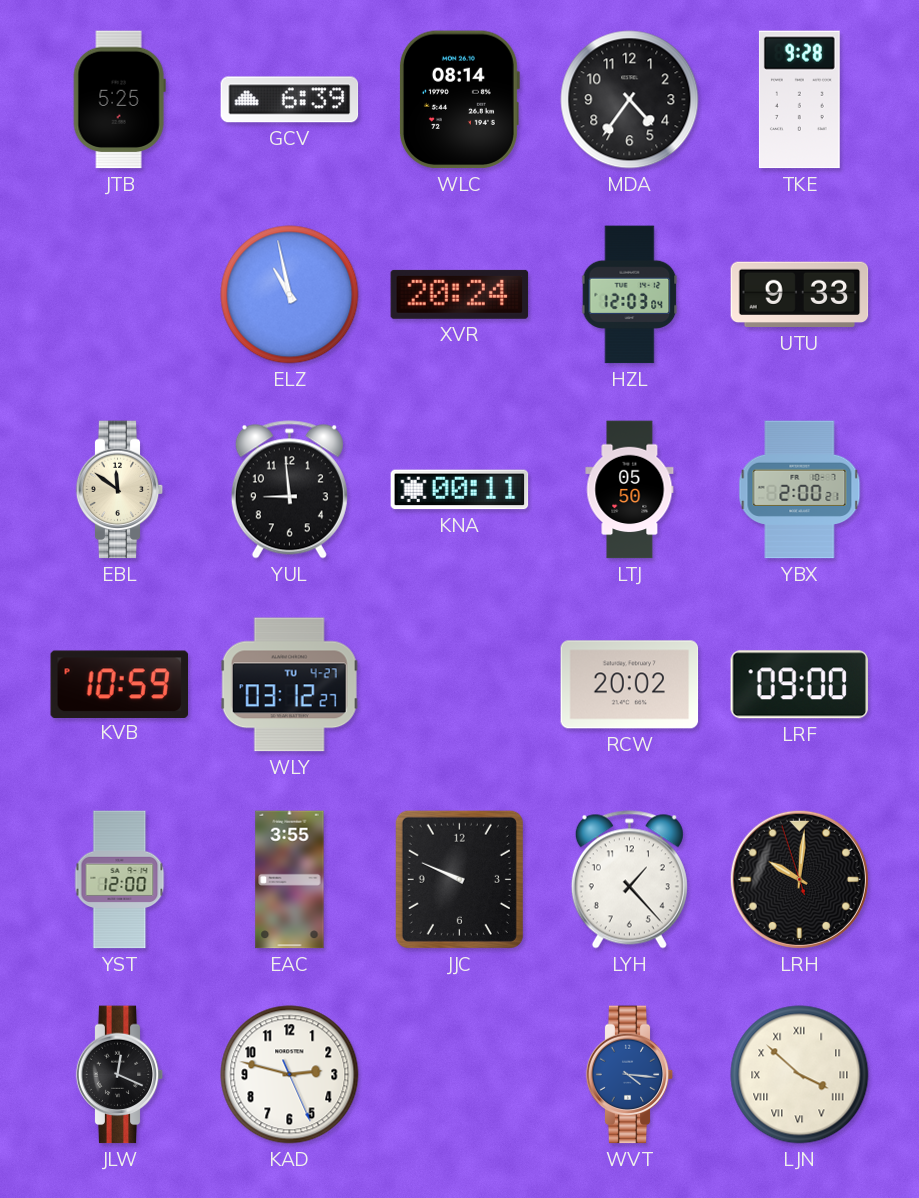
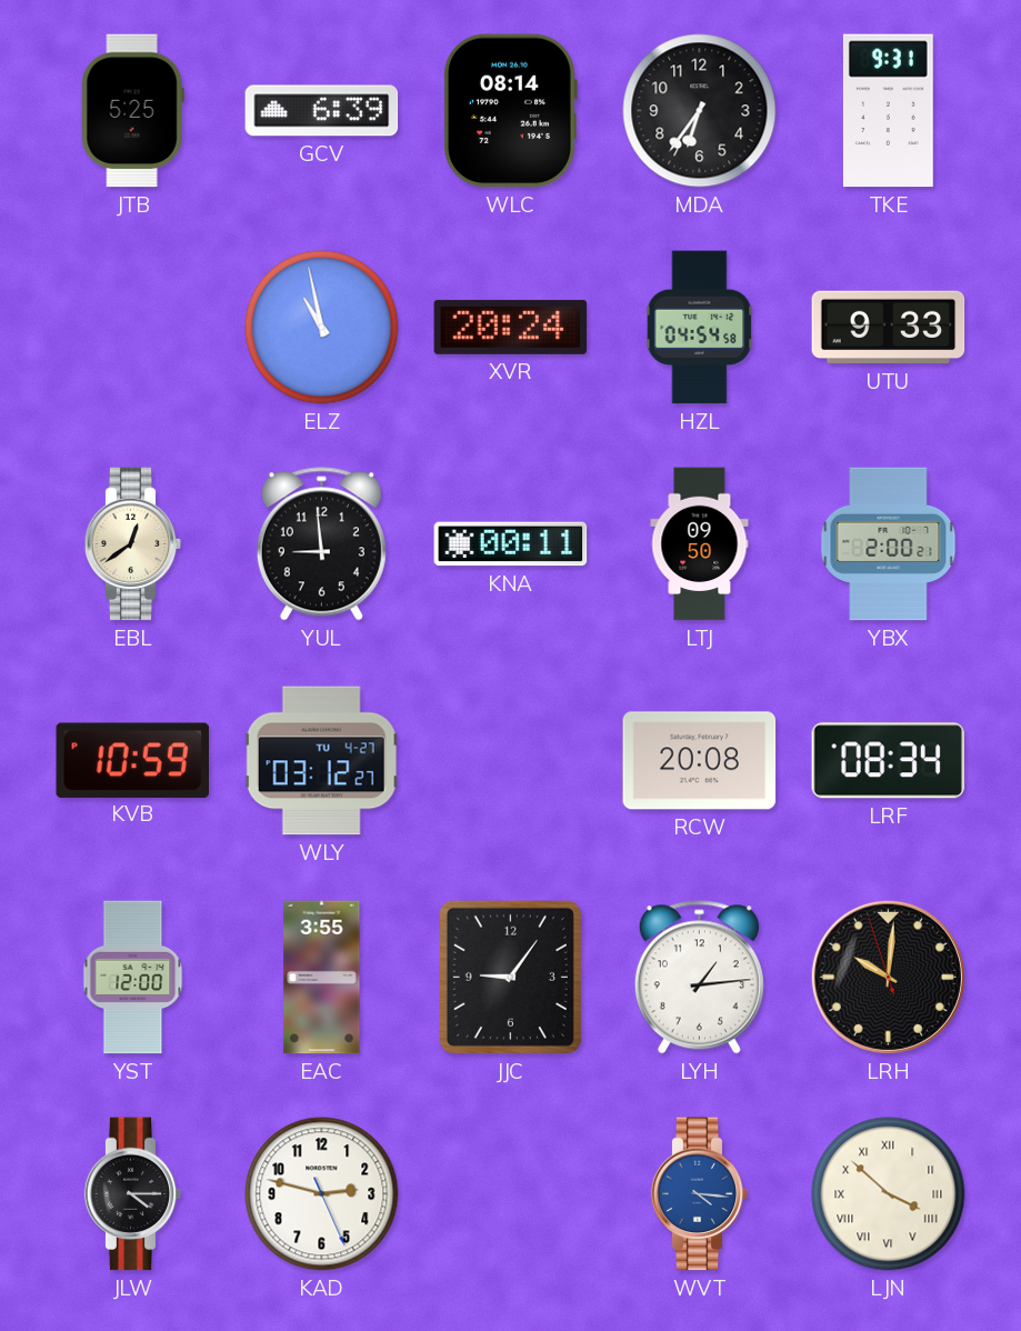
MDA: 4:36 -> 6:36
TKE: 9:28 -> 9:31
HZL: 12:03 -> 04:54
EBL: 11:51 -> 12:39
LTJ: 05:50 -> 09:50
RCW: 20:02 -> 20:08
LRF: 09:00 -> 08:34
JJC: 9:49 -> 9:06
LYH: 1:23 -> 1:14
JLW: 12:19 -> 4:15
